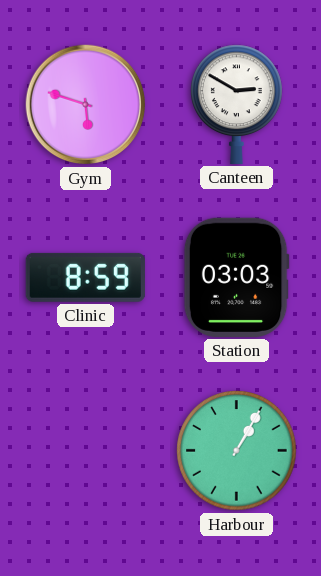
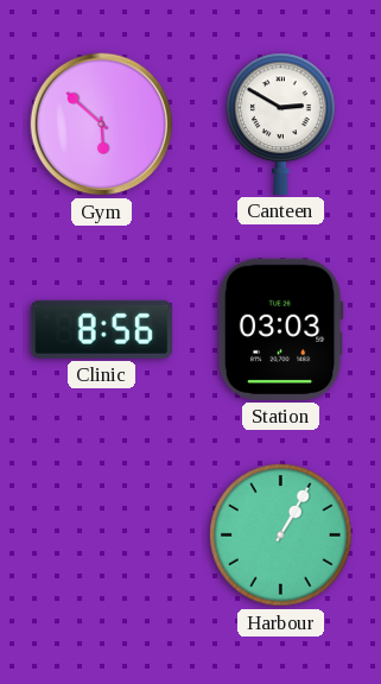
Gym: 5:48 -> 5:52
Clinic: 8:59 -> 8:56
